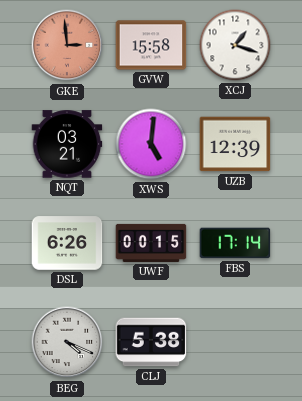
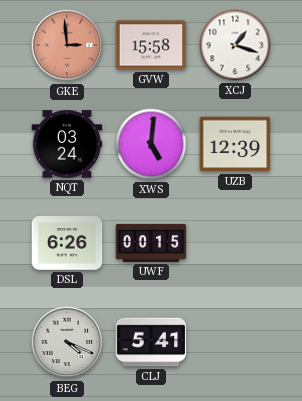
NQT: 03:21 -> 03:24
FBS: 17:14 -> none
CLJ: 5:38 -> 5:41
